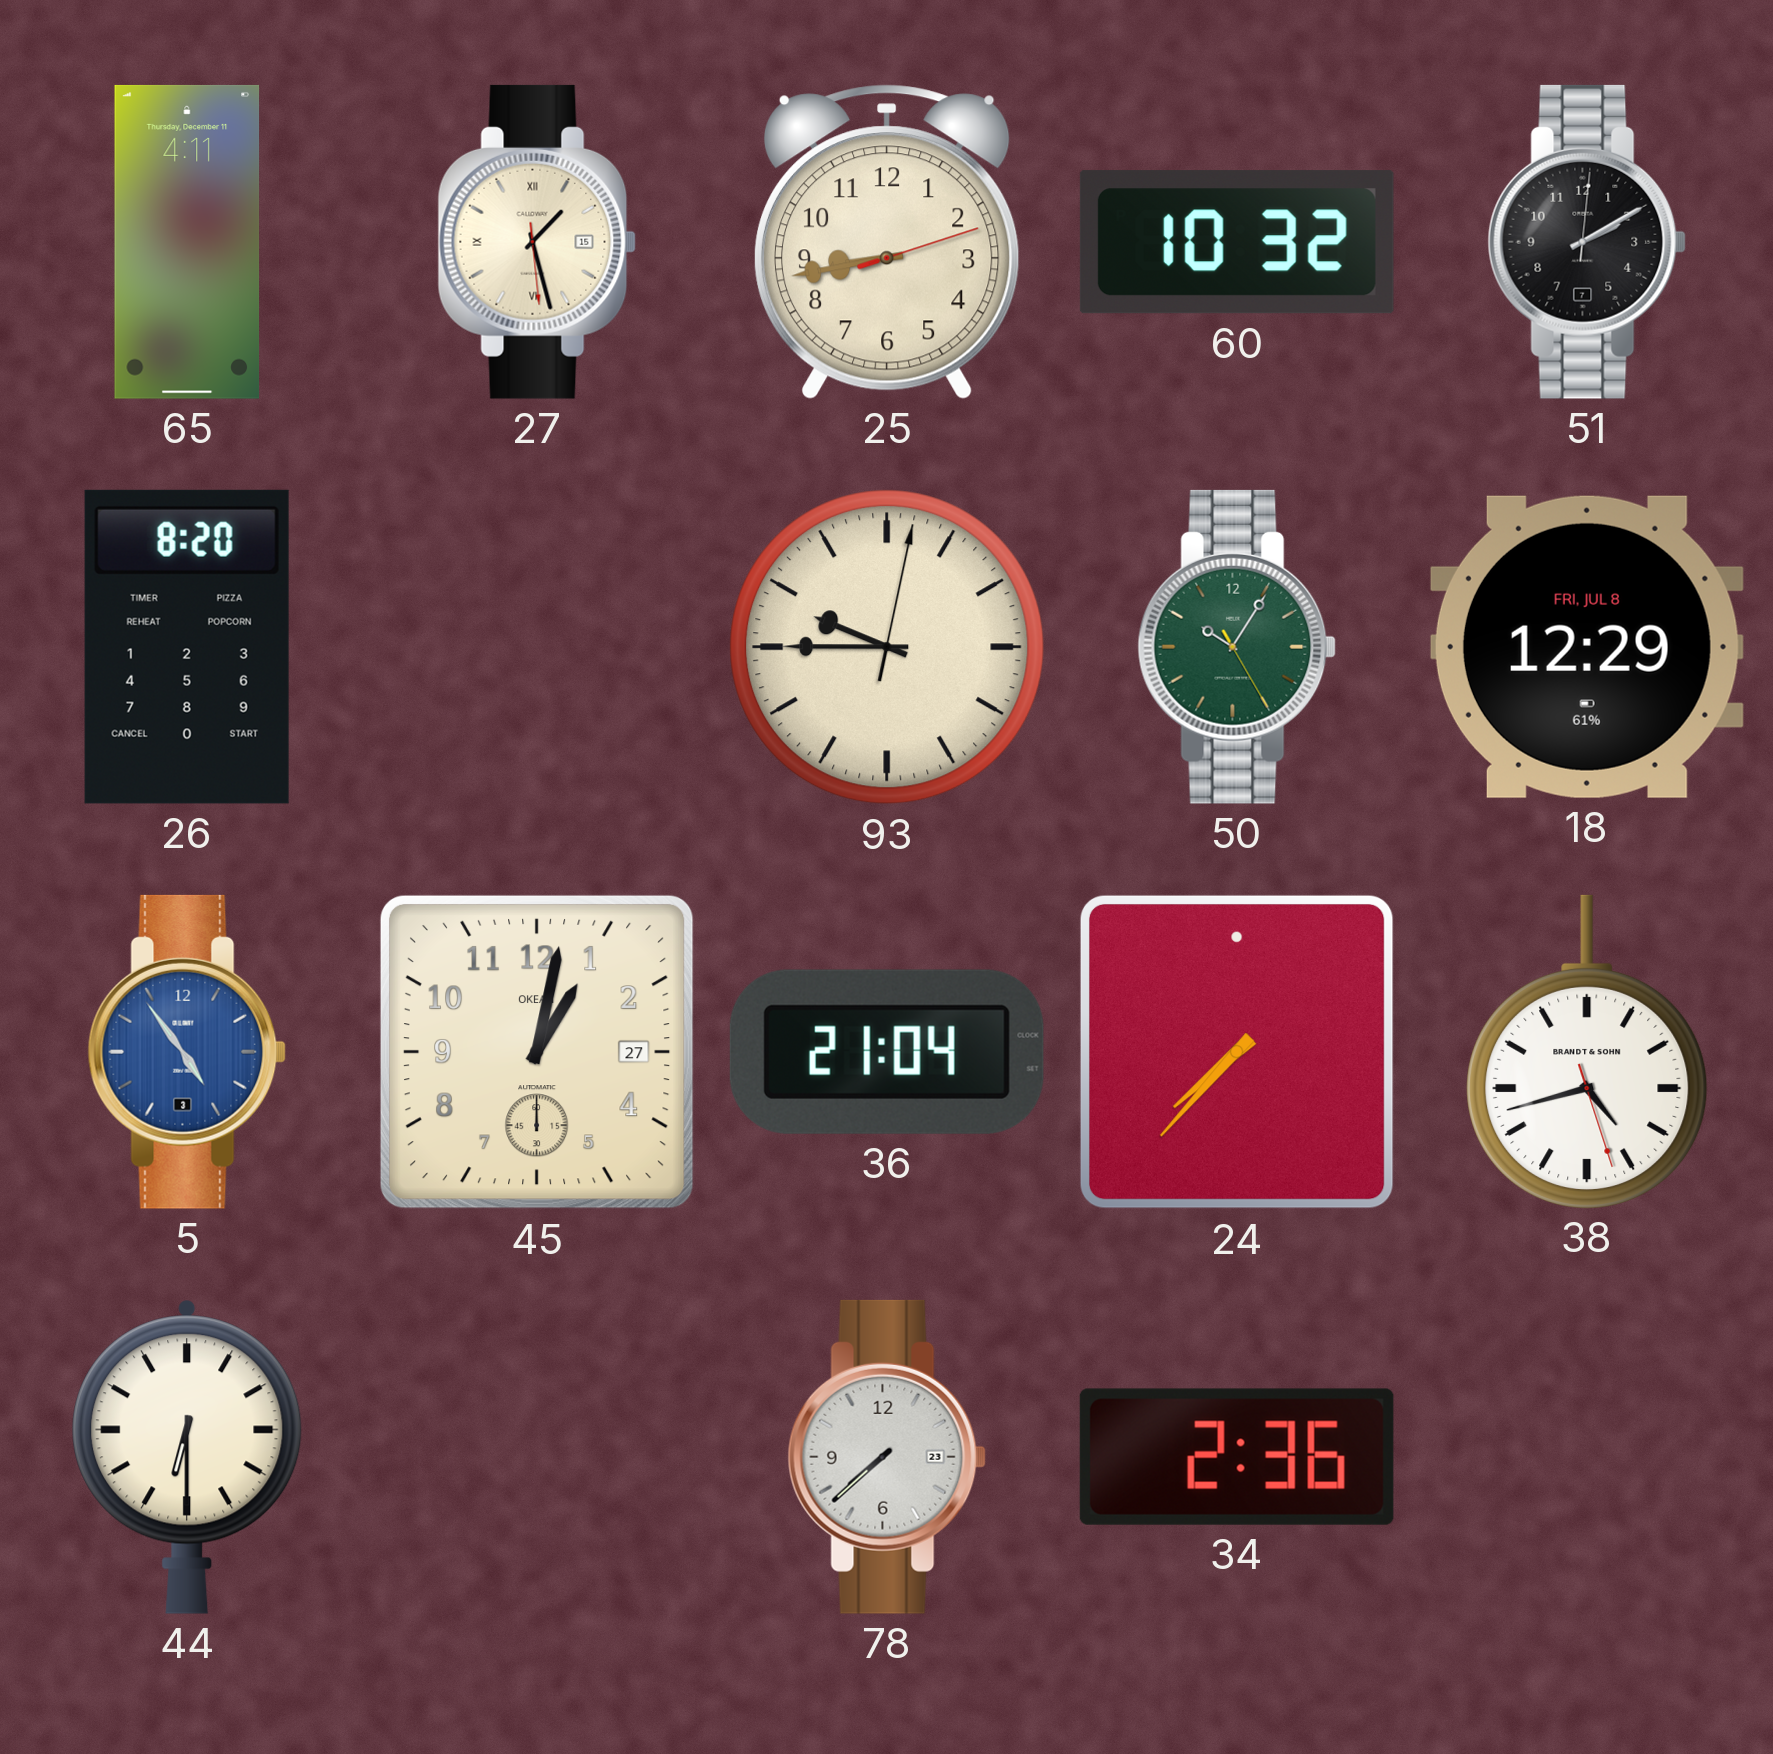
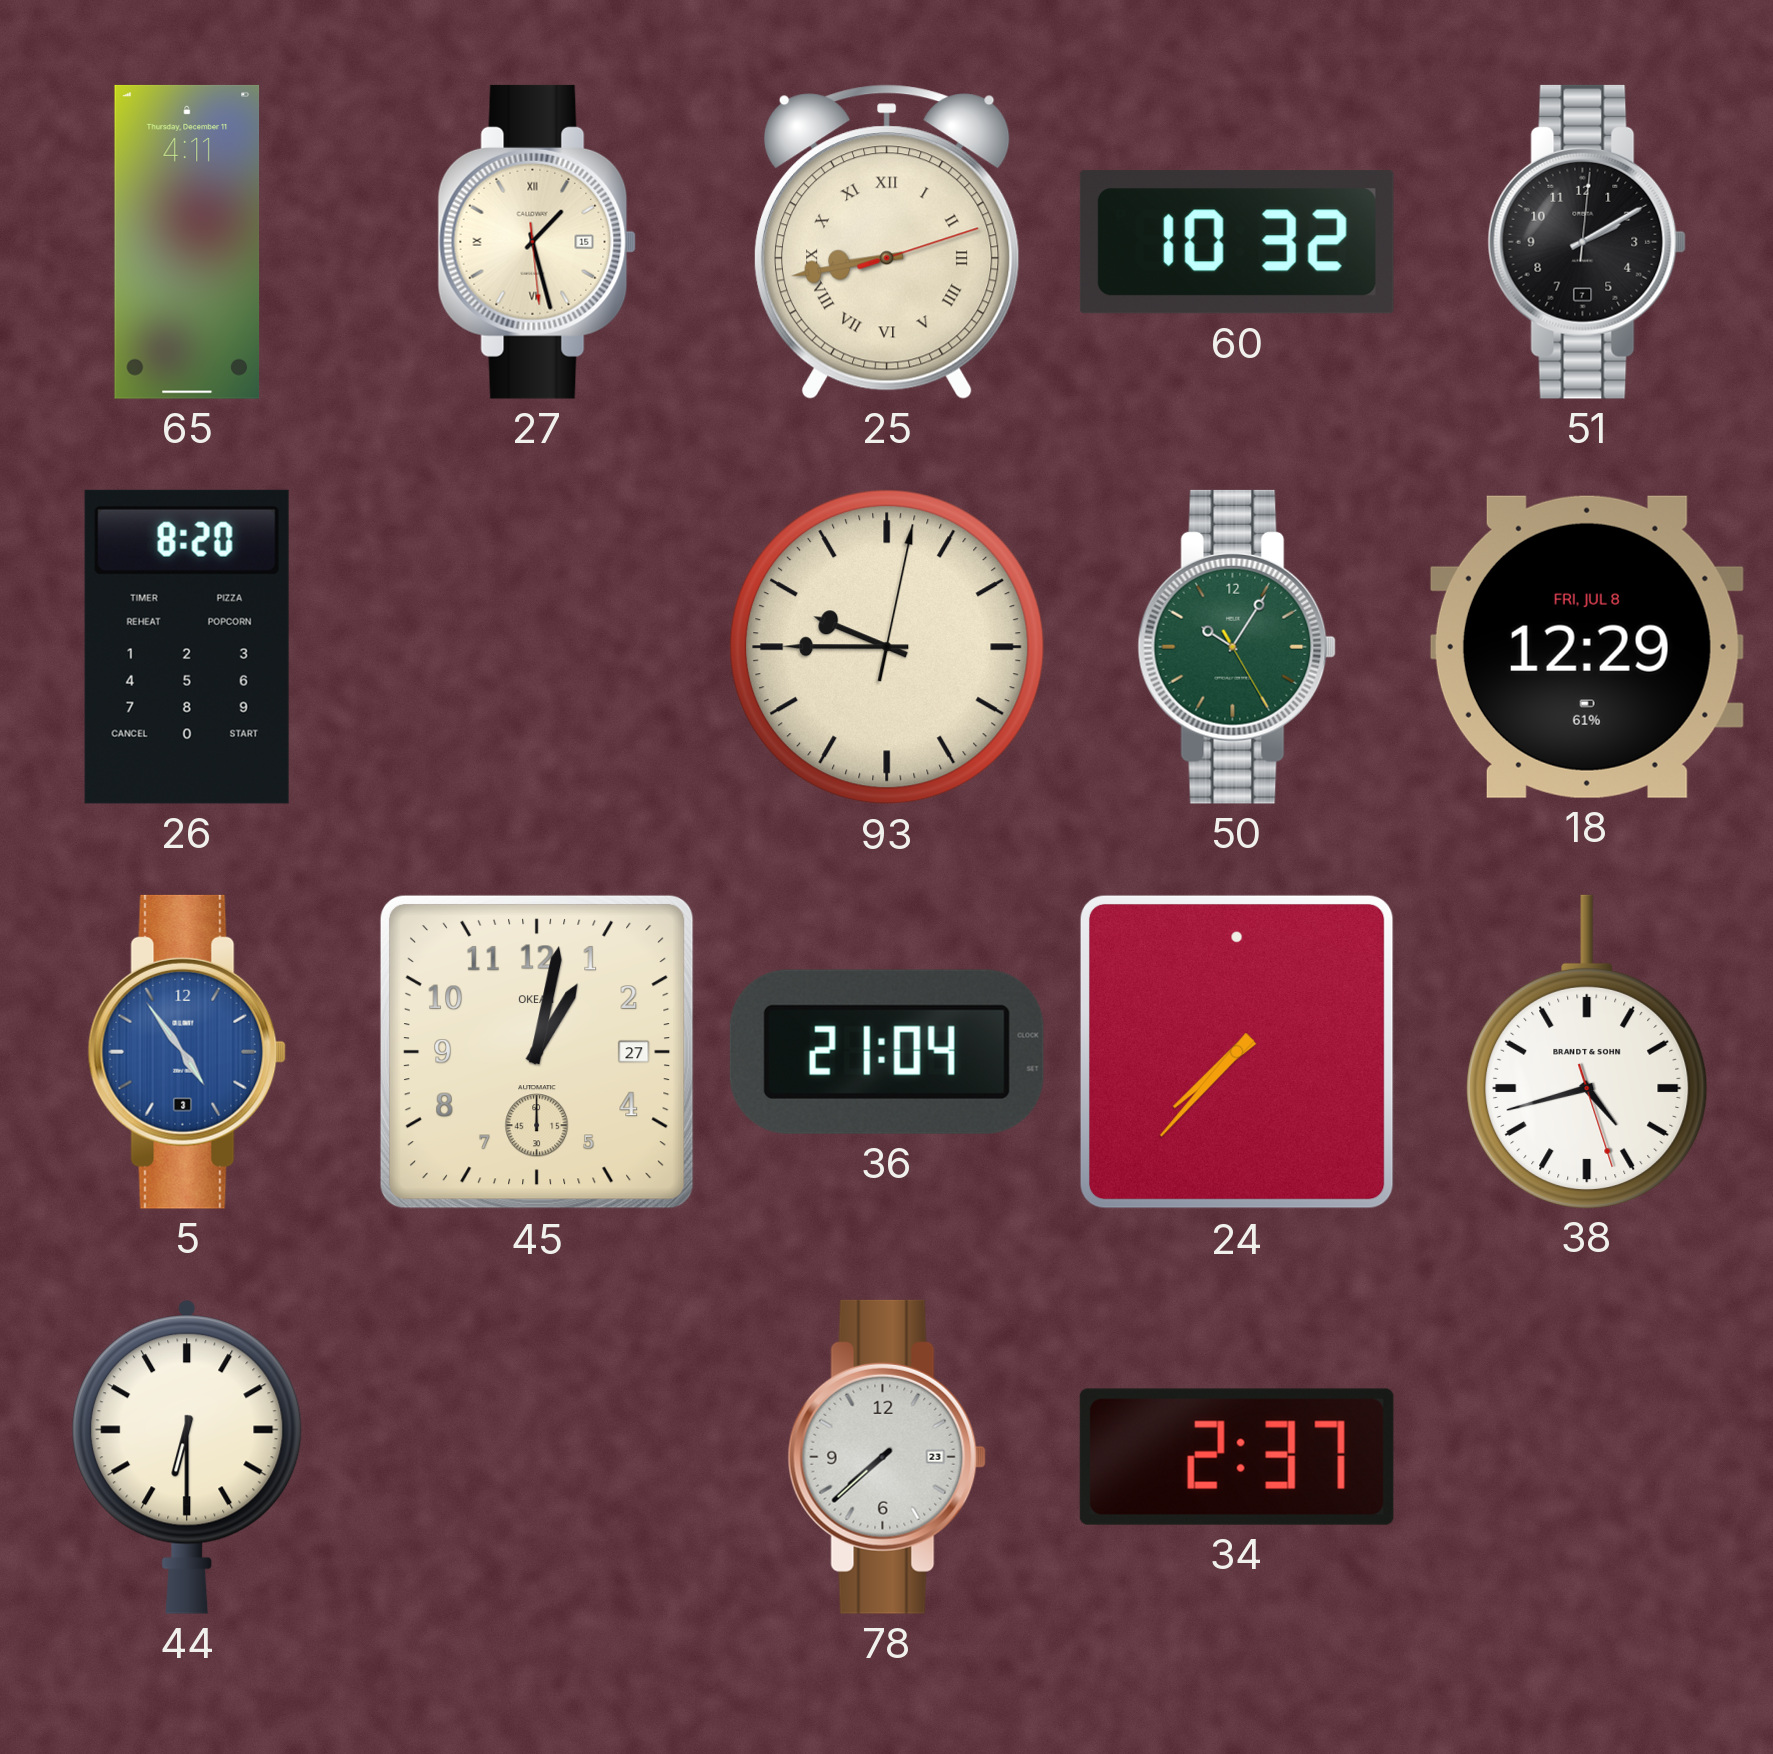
25 numerals: Arabic -> Roman
34: 2:36 -> 2:37
